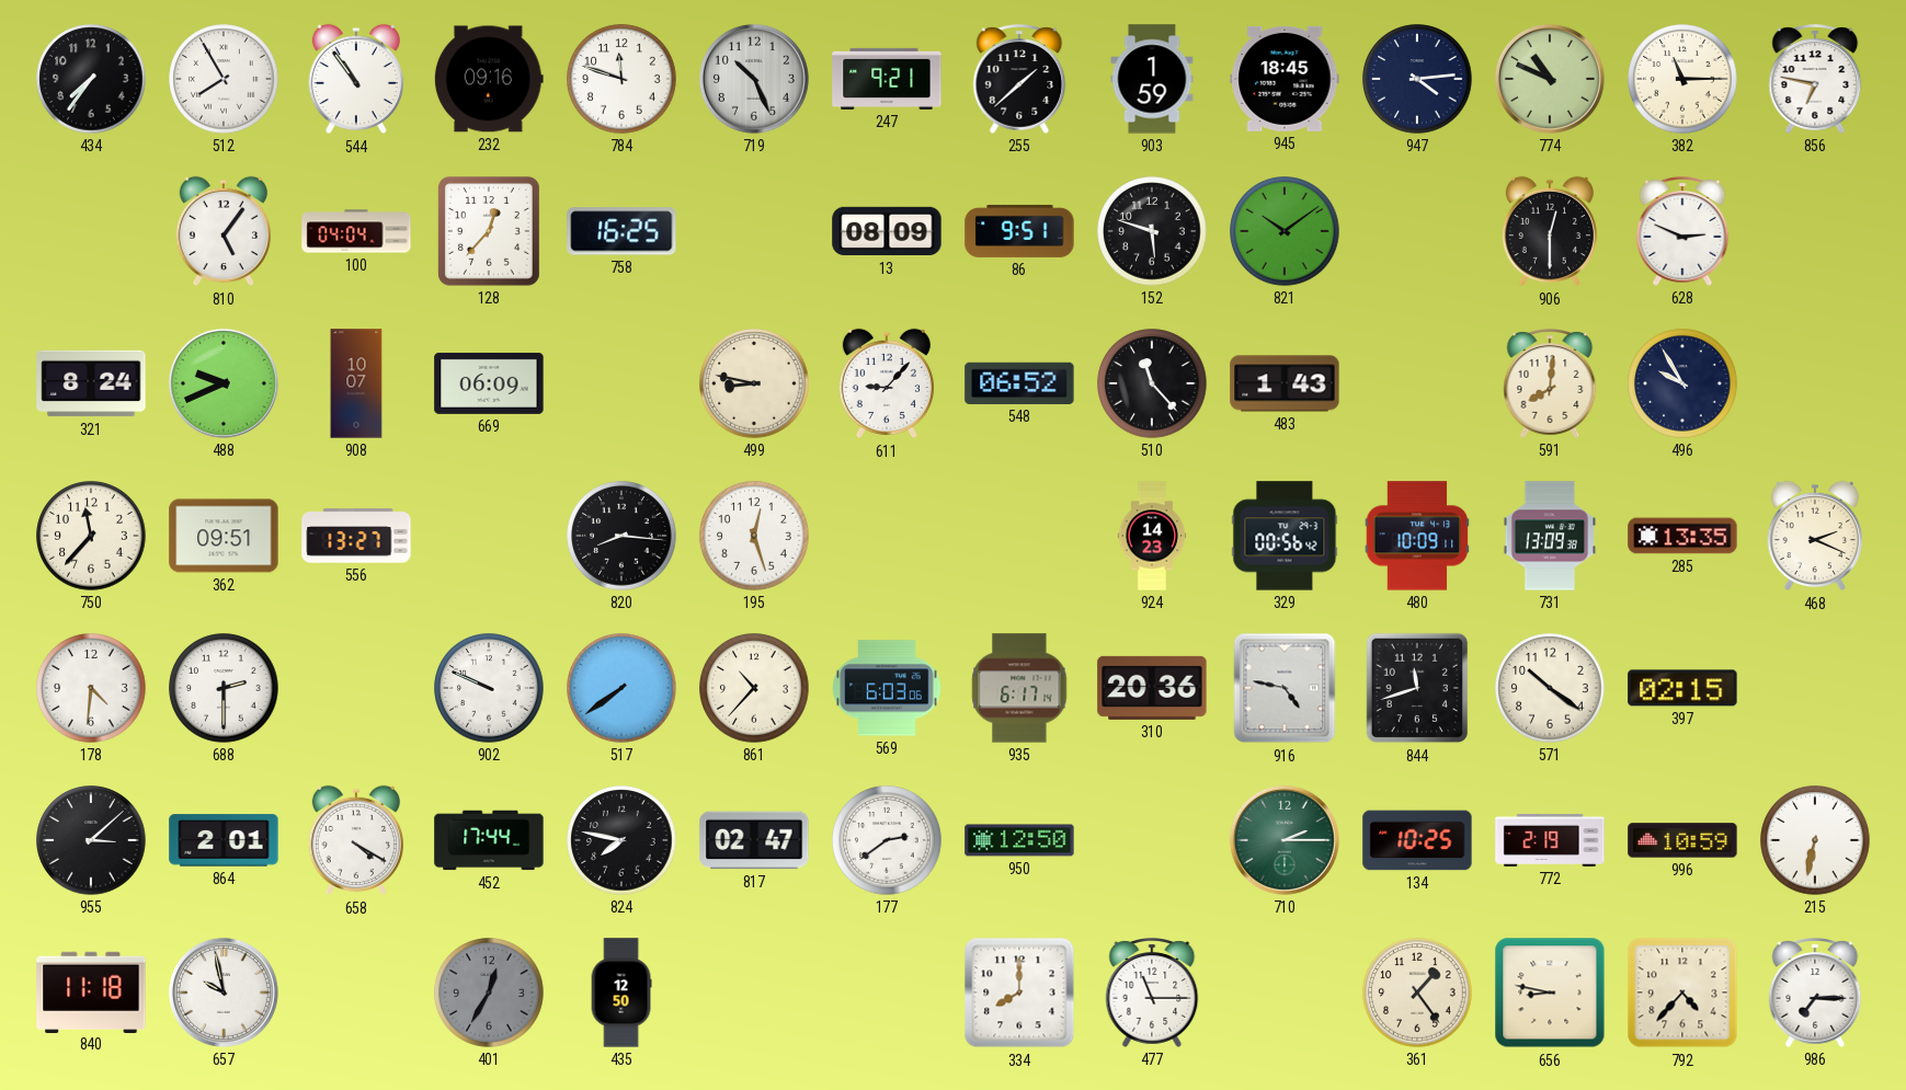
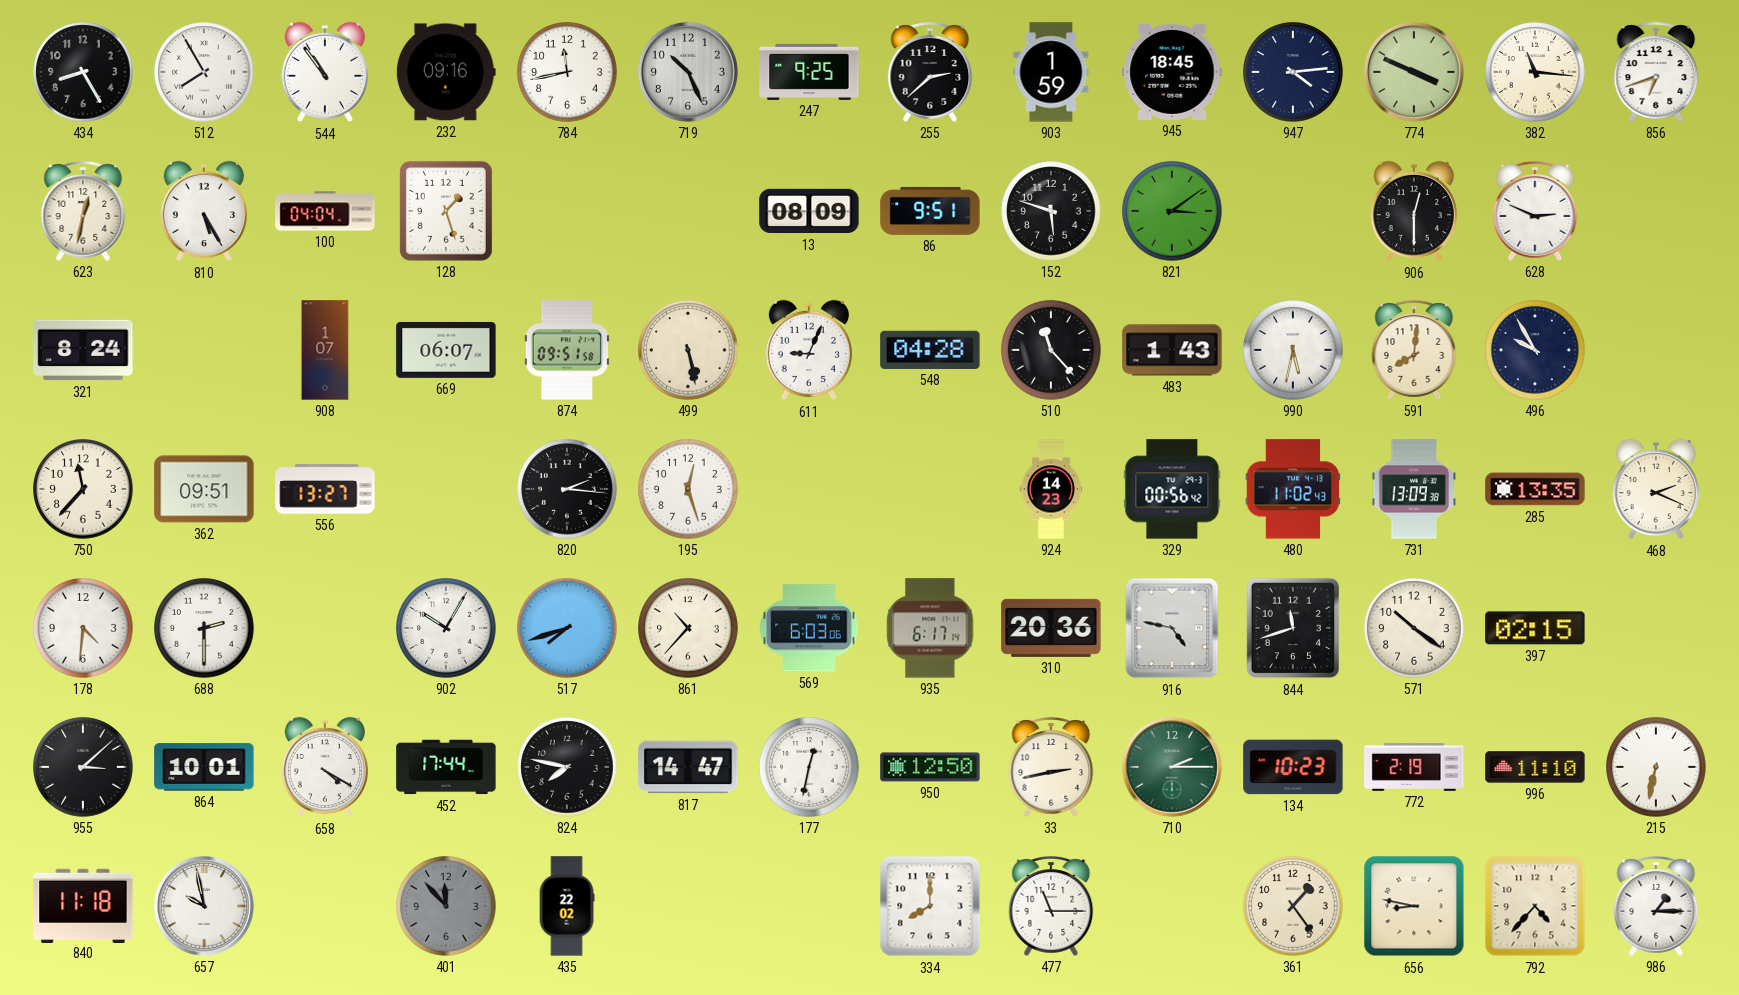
434: 7:36 -> 8:25
784: 11:48 -> 11:43
247: 9:21 -> 9:25
255: 1:38 -> 2:38
774: 10:49 -> 3:49
382: 11:15 -> 11:16
856: 6:47 -> 6:42
623: none -> 12:32
810: 5:06 -> 5:25
128: 12:37 -> 1:27
758: 16:25 -> none
821: 10:09 -> 3:09
488: 9:41 -> none
908: 10:07 -> 1:07
669: 06:09 -> 06:07
874: none -> 09:51
499: 8:47 -> 5:28
611: 9:07 -> 9:04
548: 06:52 -> 04:28
990: none -> 5:32
820: 8:16 -> 2:16
480: 10:09 -> 11:02
902: 9:49 -> 10:05
517: 7:39 -> 7:42
864: 2:01 -> 10:01
817: 02:47 -> 14:47
177: 2:39 -> 12:32
33: none -> 2:43
134: 10:25 -> 10:23
996: 10:59 -> 11:10
401: 12:35 -> 11:53
435: 12:50 -> 22:02
986: 7:15 -> 1:15
